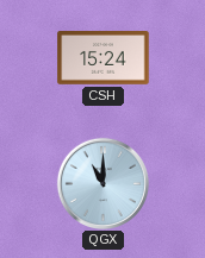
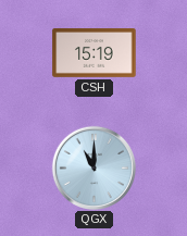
CSH: 15:24 -> 15:19
